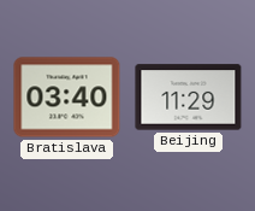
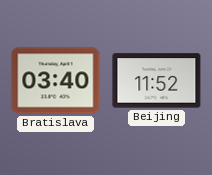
Beijing: 11:29 -> 11:52
